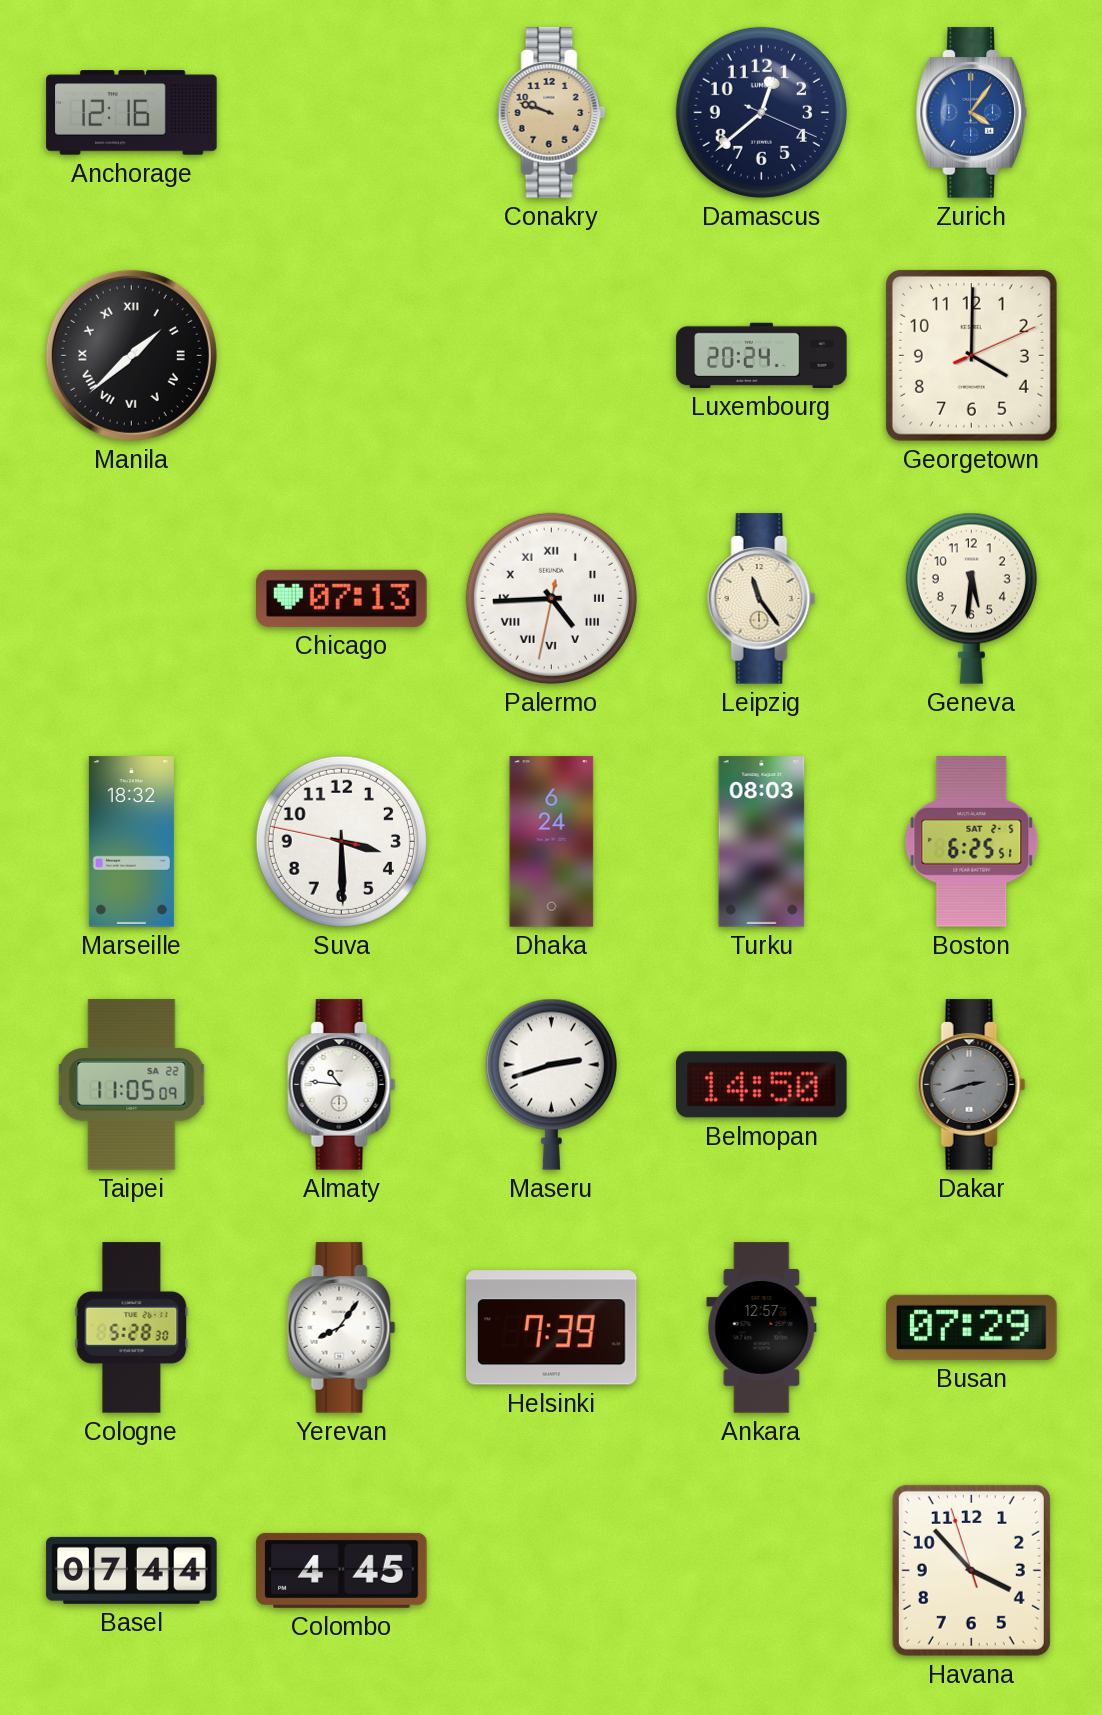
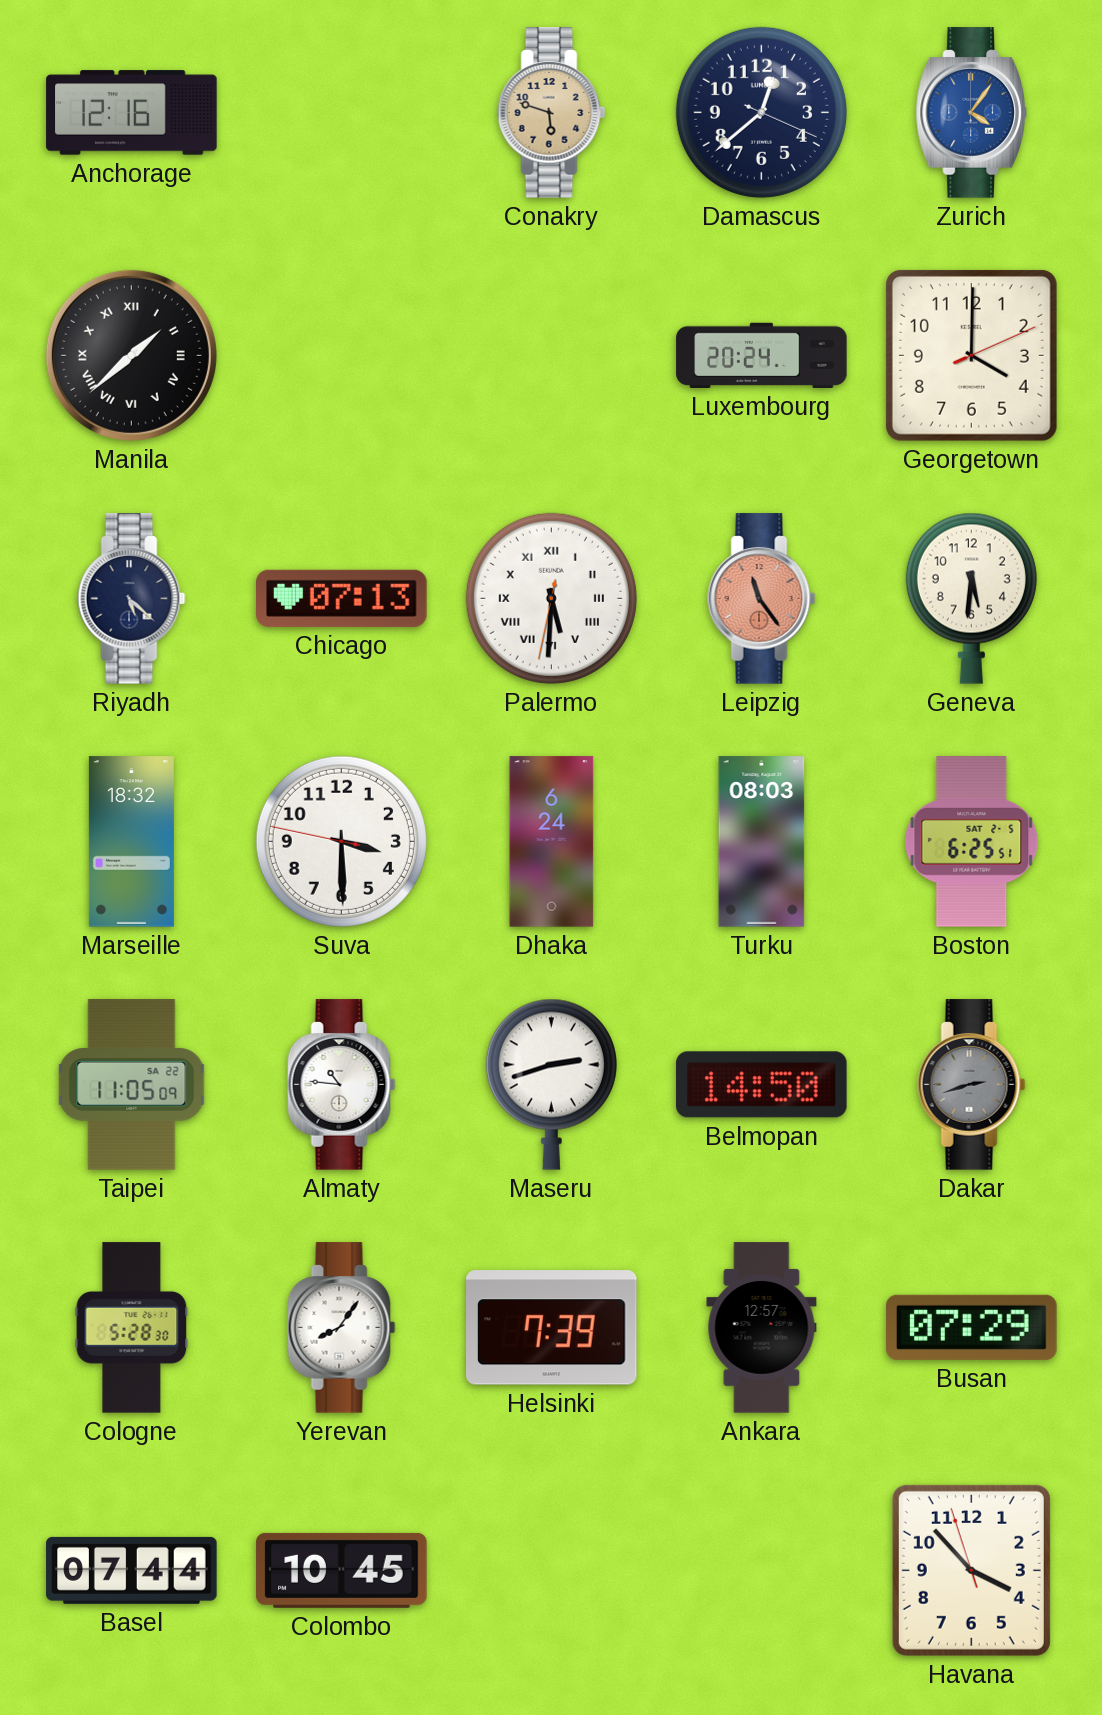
Conakry: 9:48 -> 5:48
Riyadh: none -> 5:22
Palermo: 4:44 -> 5:30
Leipzig dial: cream -> salmon
Colombo: 4:45 -> 10:45
